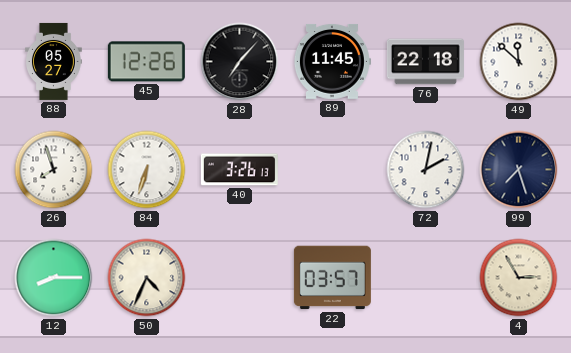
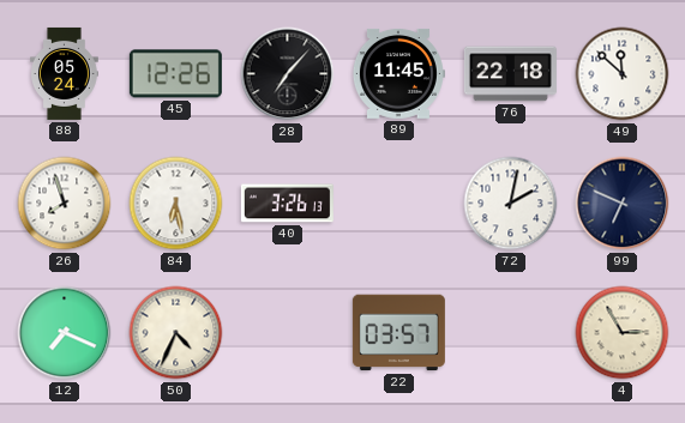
88: 05:27 -> 05:24
84: 6:33 -> 6:28
99: 7:27 -> 6:49
12: 8:15 -> 7:19
